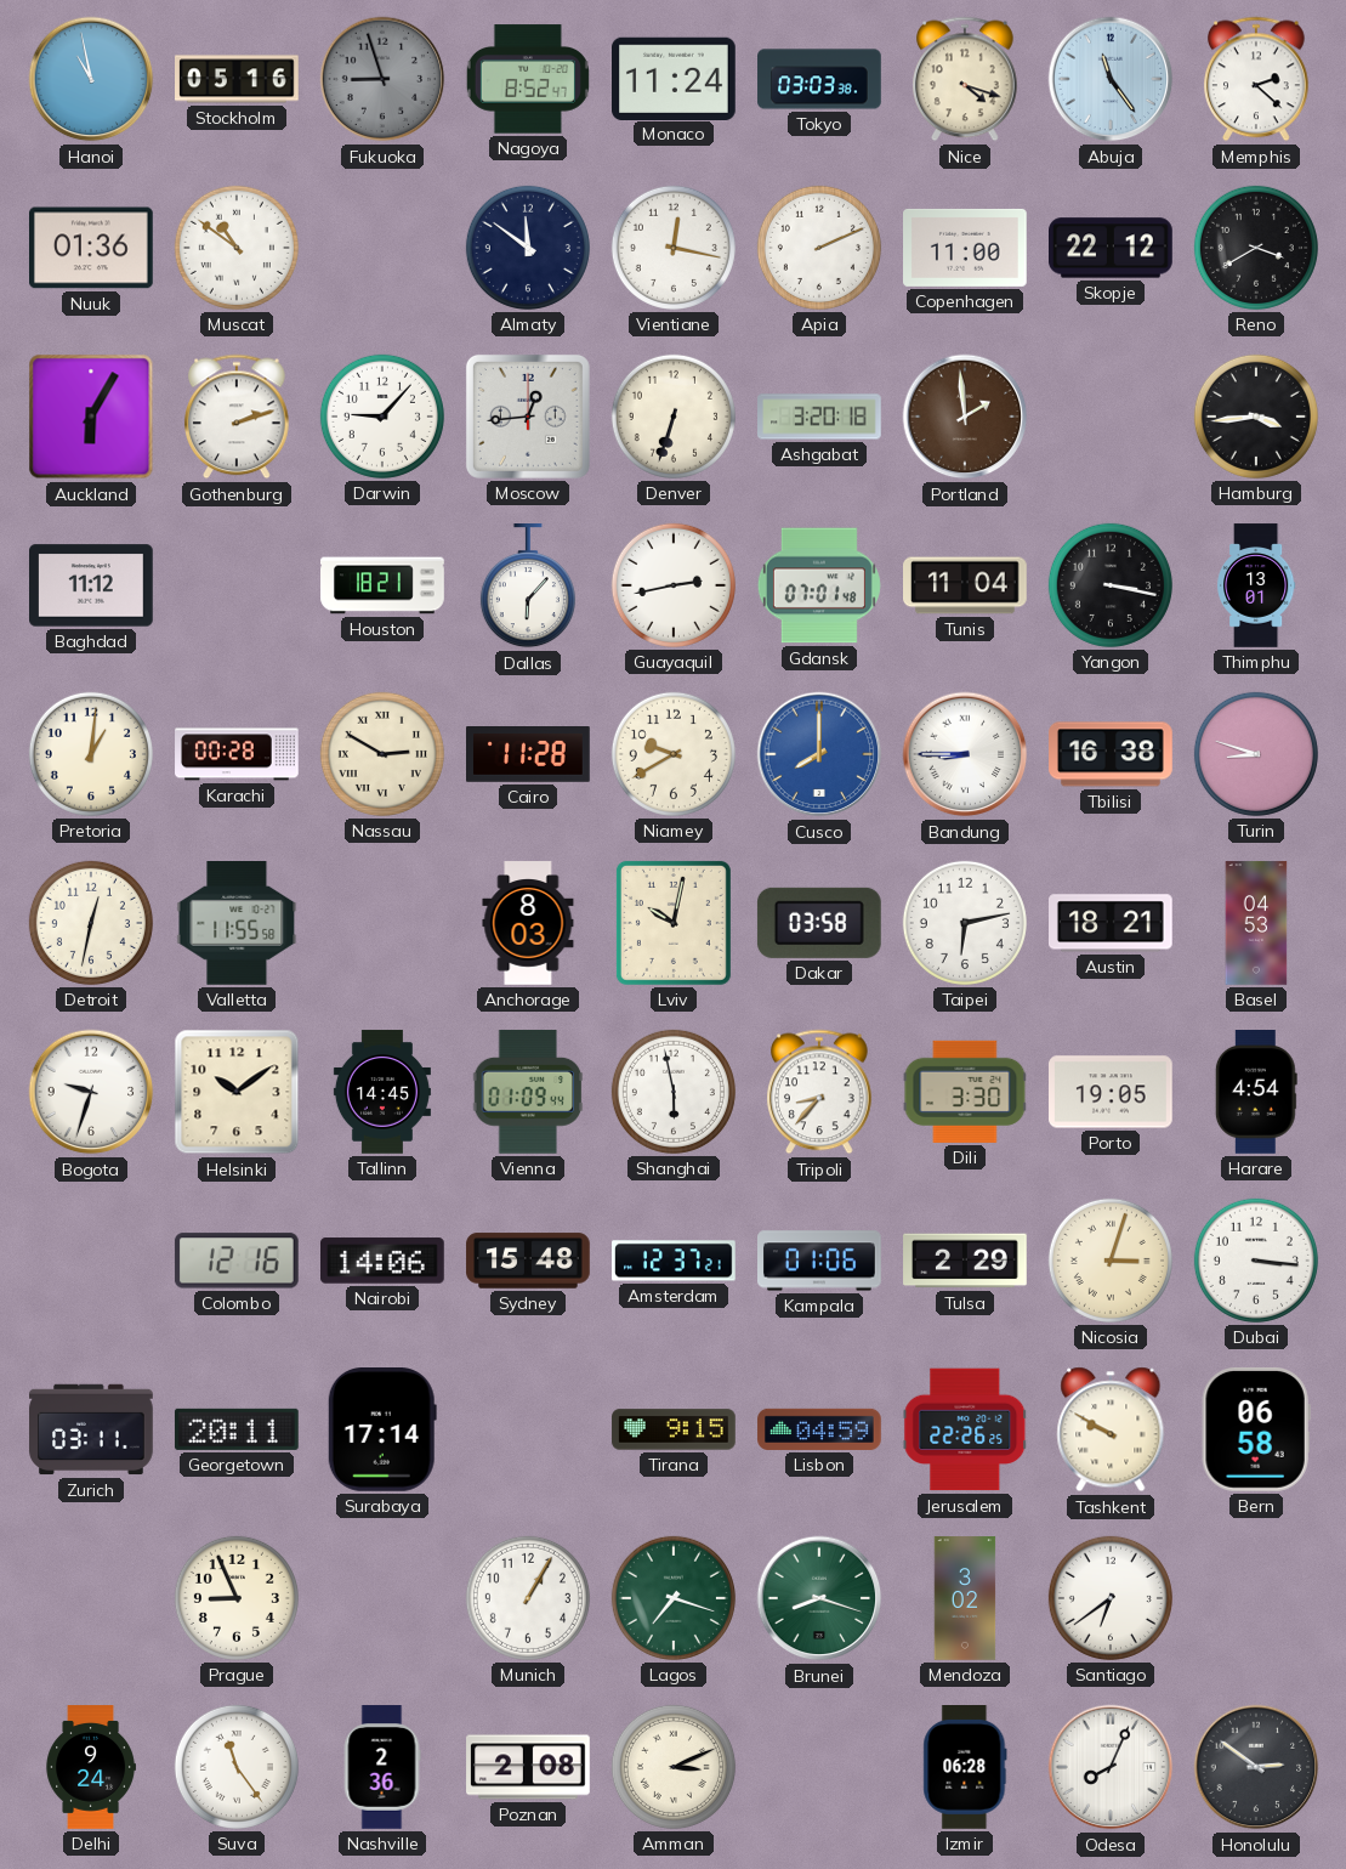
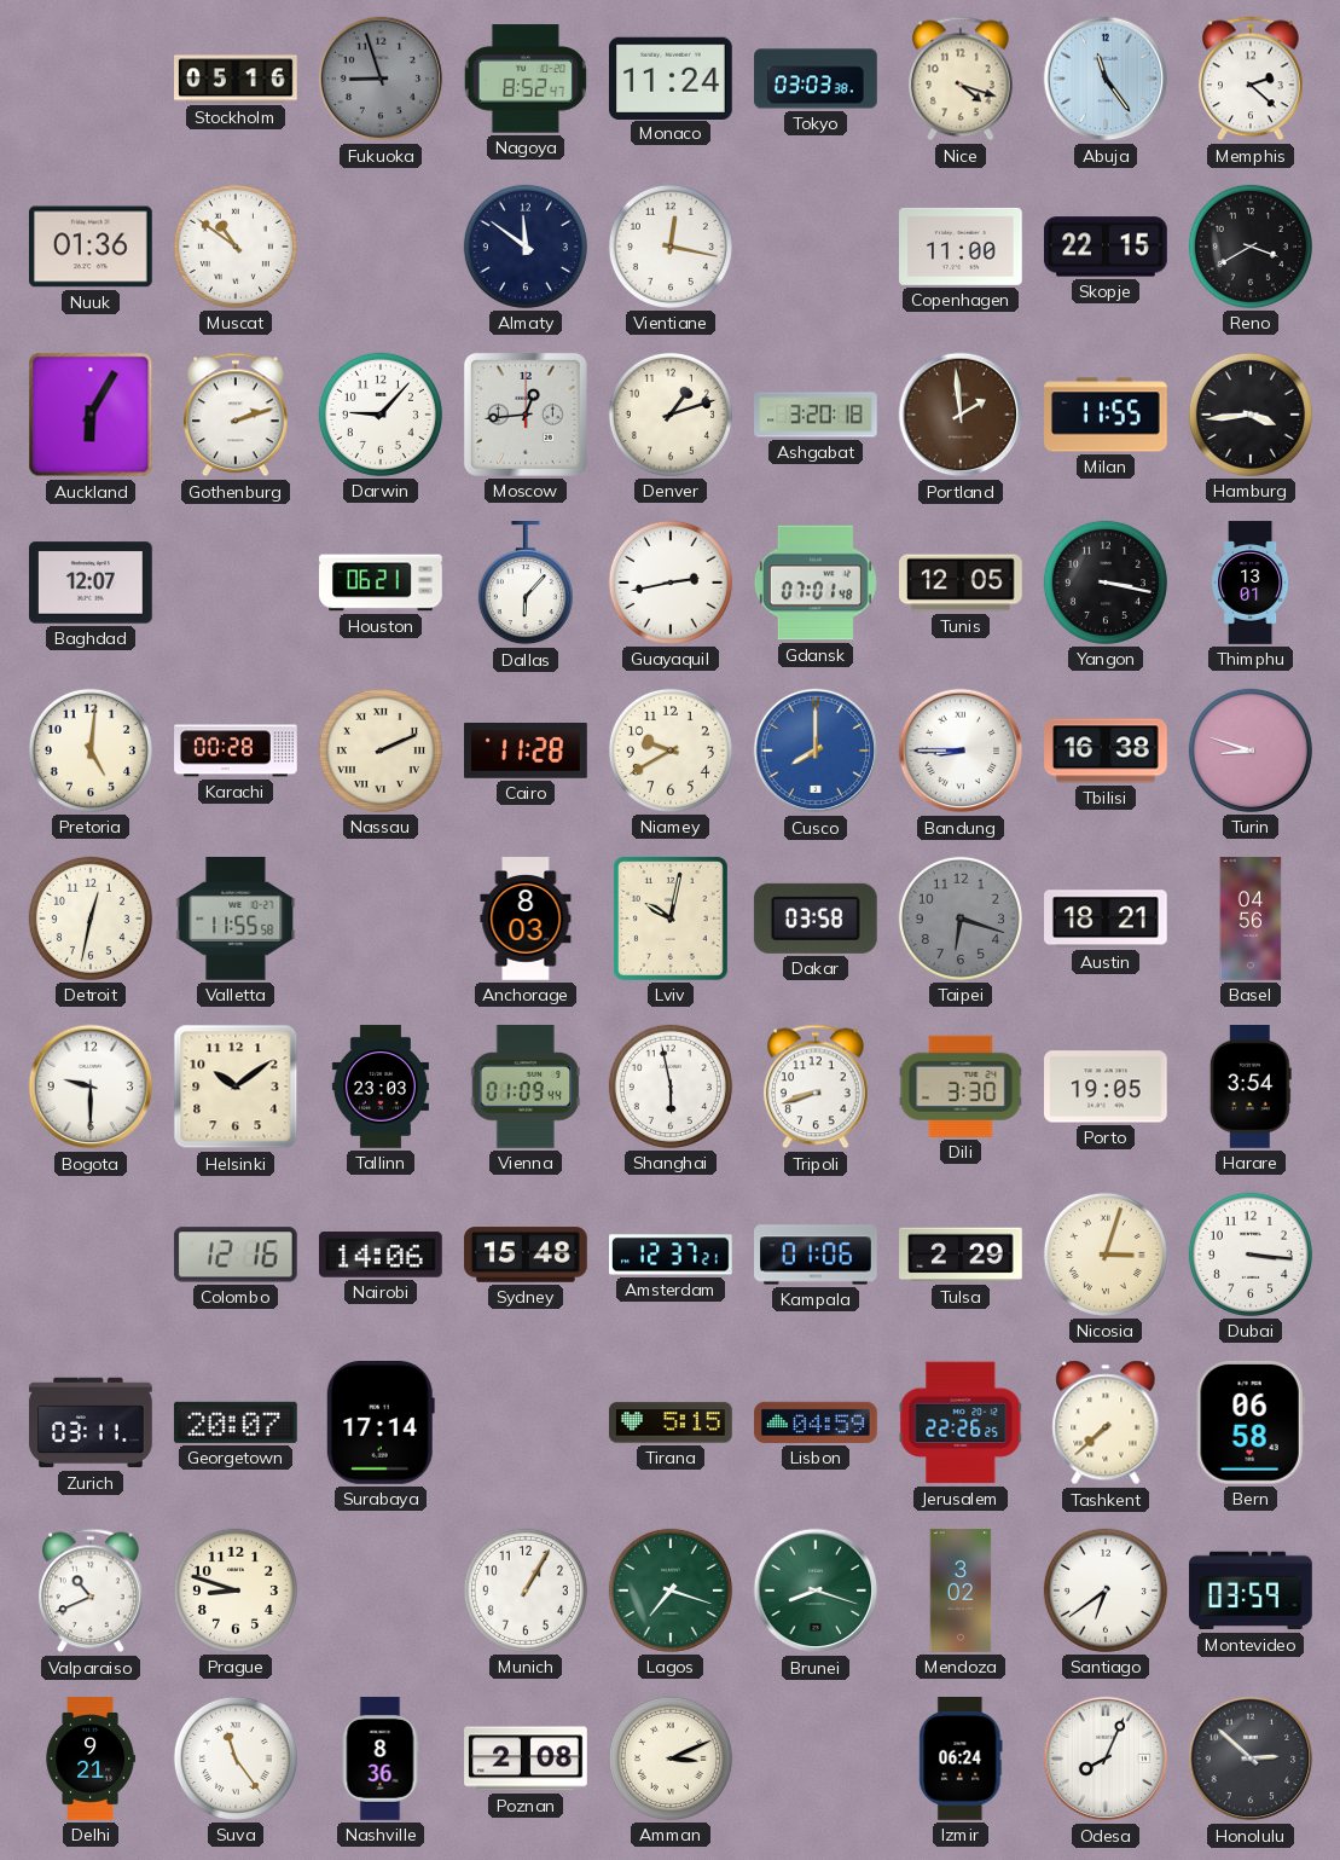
Hanoi: 10:58 -> none
Apia: 2:11 -> none
Skopje: 22:12 -> 22:15
Denver: 6:33 -> 1:12
Milan: none -> 11:55
Baghdad: 11:12 -> 12:07
Houston: 18:21 -> 06:21
Tunis: 11:04 -> 12:05
Pretoria: 1:01 -> 5:01
Nassau: 2:50 -> 2:11
Taipei: 6:13 -> 6:18
Taipei dial: white -> grey
Basel: 04:53 -> 04:56
Bogota: 9:33 -> 9:30
Tallinn: 14:45 -> 23:03
Tripoli: 8:37 -> 8:42
Harare: 4:54 -> 3:54
Georgetown: 20:11 -> 20:07
Tirana: 9:15 -> 5:15
Tashkent: 9:50 -> 7:38
Valparaiso: none -> 10:41
Prague: 8:56 -> 8:48
Montevideo: none -> 03:59
Delhi: 9:24 -> 9:21
Nashville: 2:36 -> 8:36
Izmir: 06:28 -> 06:24
Honolulu: 2:51 -> 2:52
